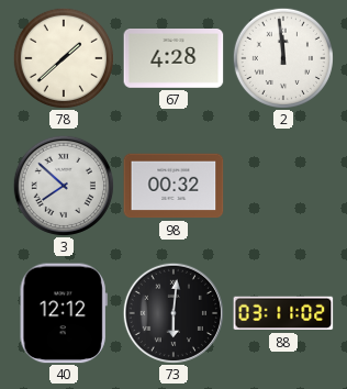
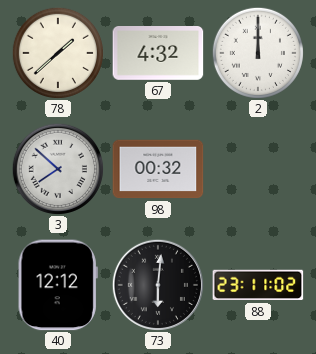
67: 4:28 -> 4:32
2: 11:59 -> 12:00
88: 03:11 -> 23:11
